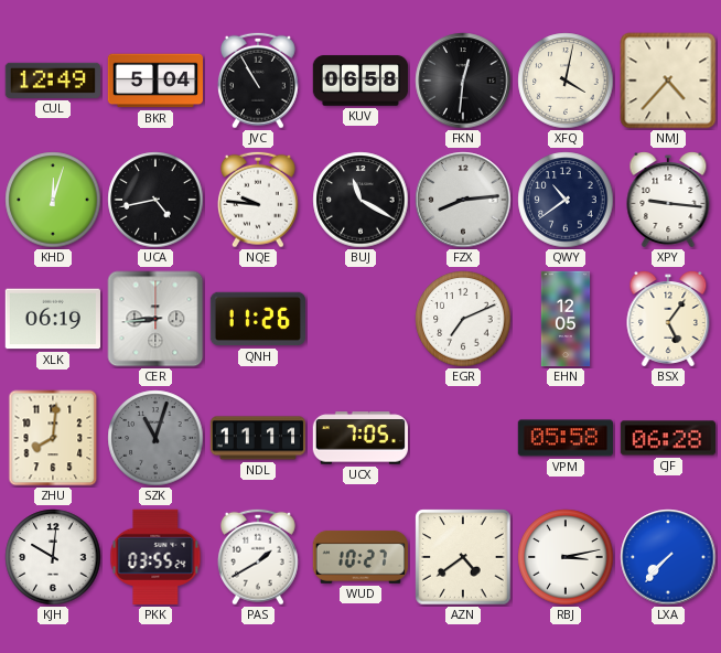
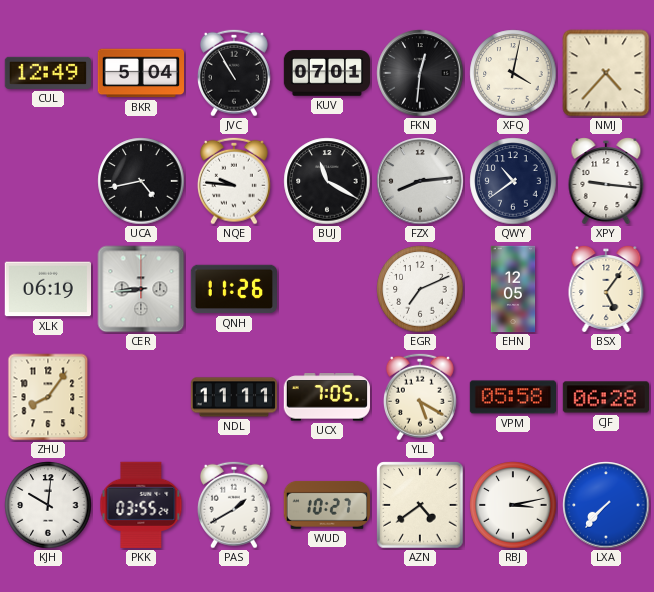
KUV: 06:58 -> 07:01
KHD: 12:03 -> none
ZHU: 8:01 -> 8:06
SZK: 11:03 -> none
YLL: none -> 5:20
